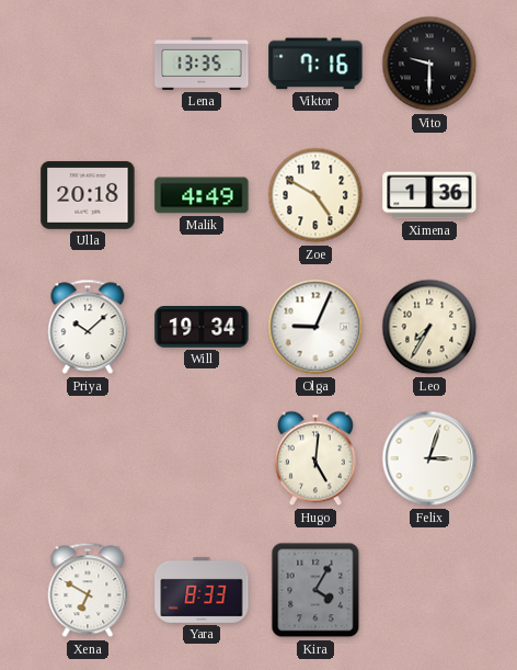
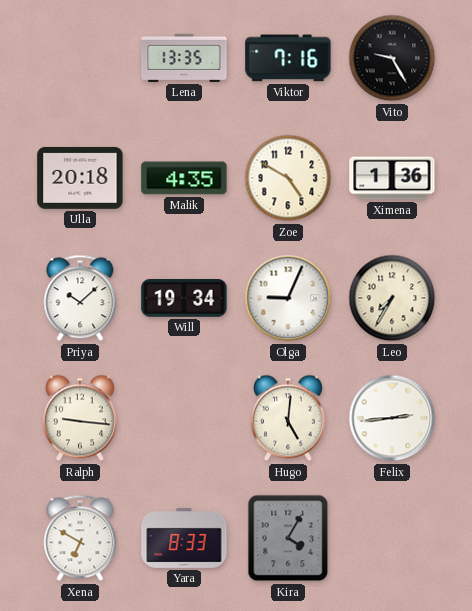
Vito: 9:30 -> 9:25
Malik: 4:49 -> 4:35
Ralph: none -> 9:16
Felix: 3:03 -> 2:44
